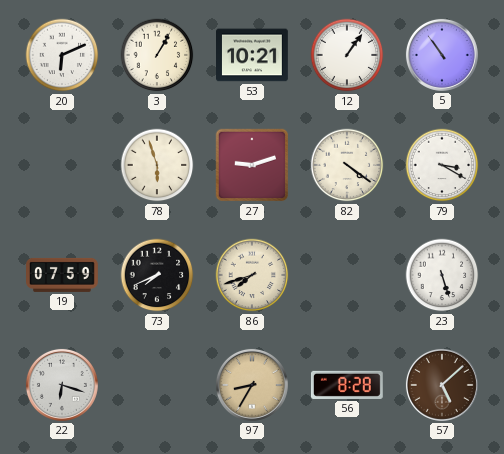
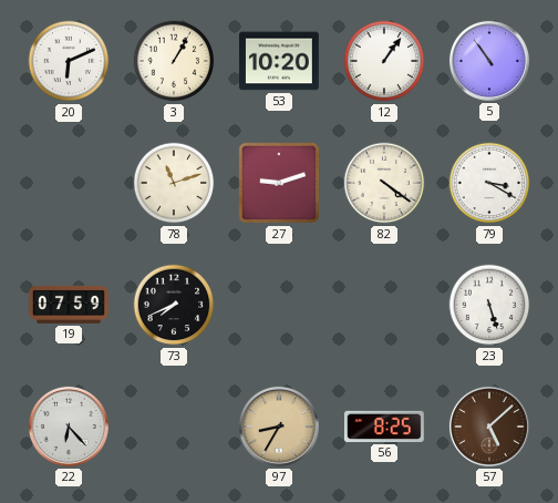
53: 10:21 -> 10:20
78: 5:57 -> 11:12
86: 7:42 -> none
22: 6:18 -> 6:23
56: 8:28 -> 8:25
